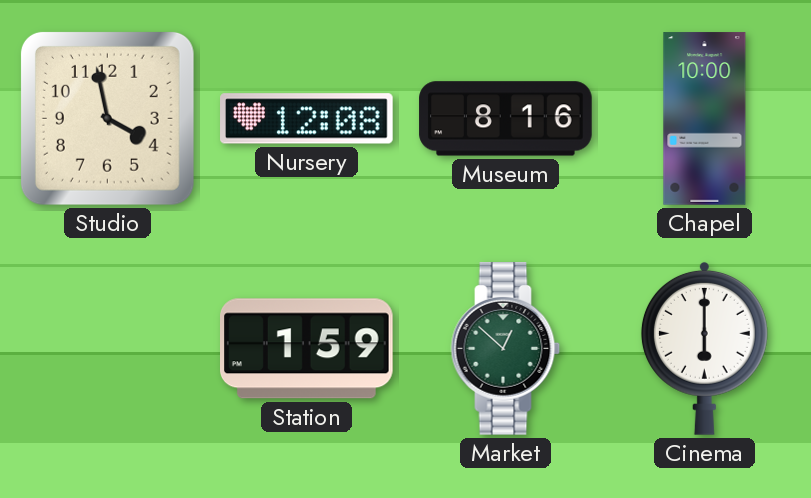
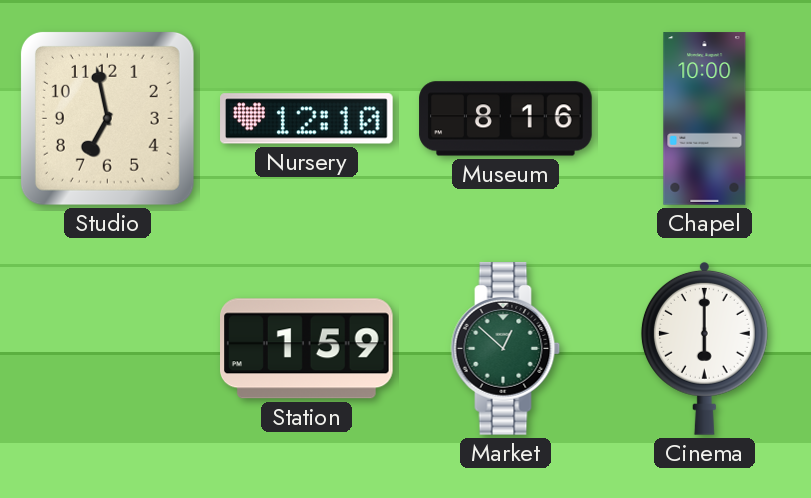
Studio: 3:58 -> 6:58
Nursery: 12:08 -> 12:10
